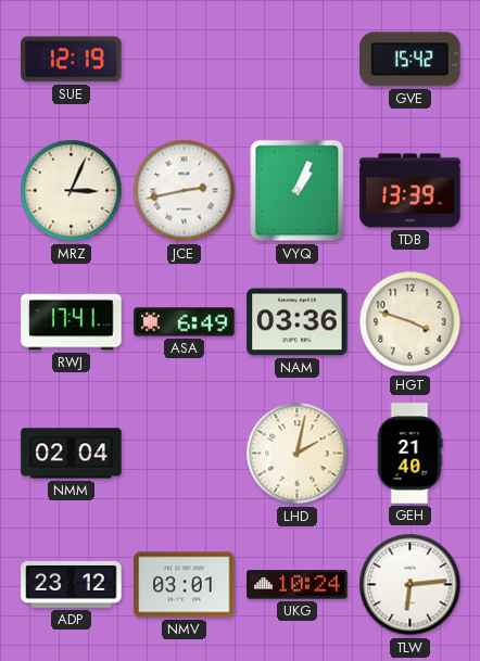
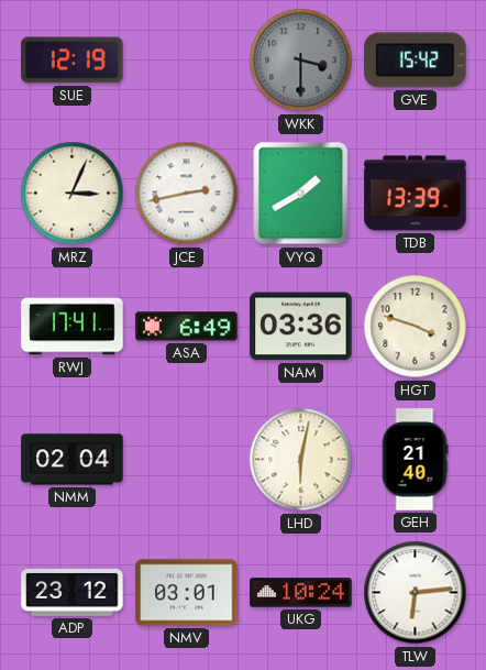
WKK: none -> 3:30
VYQ: 1:04 -> 1:40
LHD: 2:02 -> 6:02
